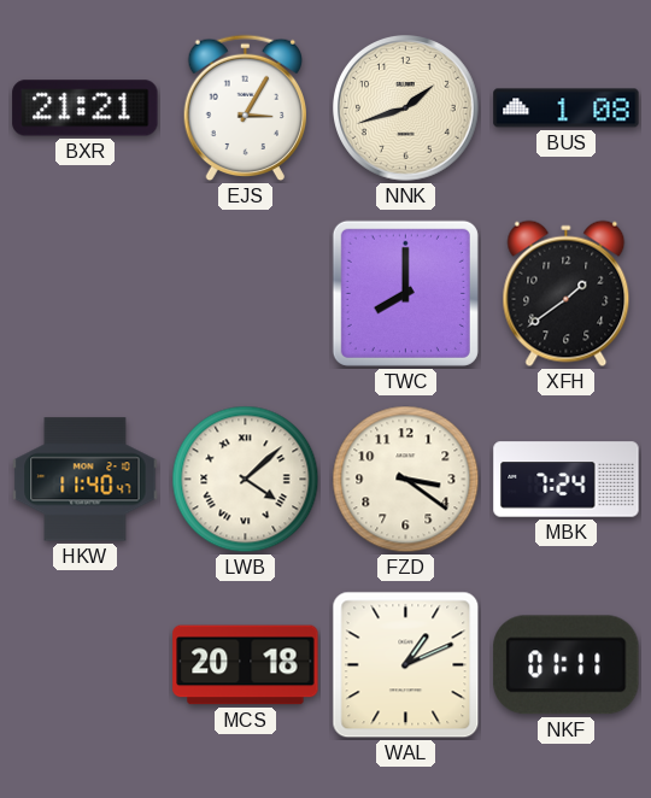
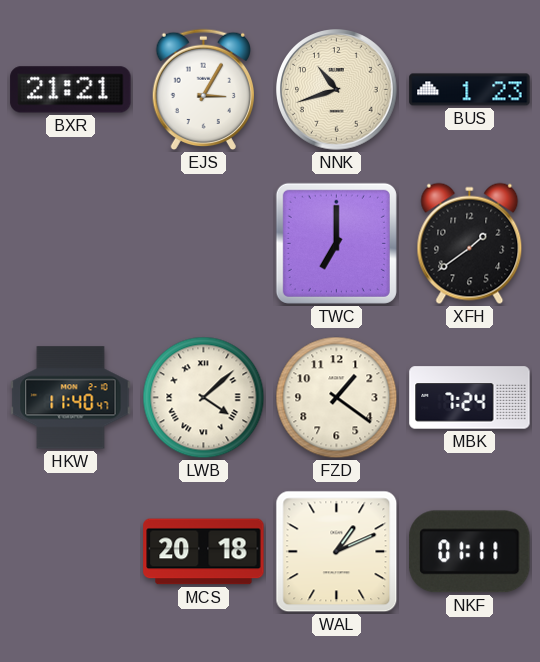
NNK: 1:42 -> 10:42
BUS: 1:08 -> 1:23
TWC: 8:00 -> 7:00
FZD: 3:21 -> 1:21
